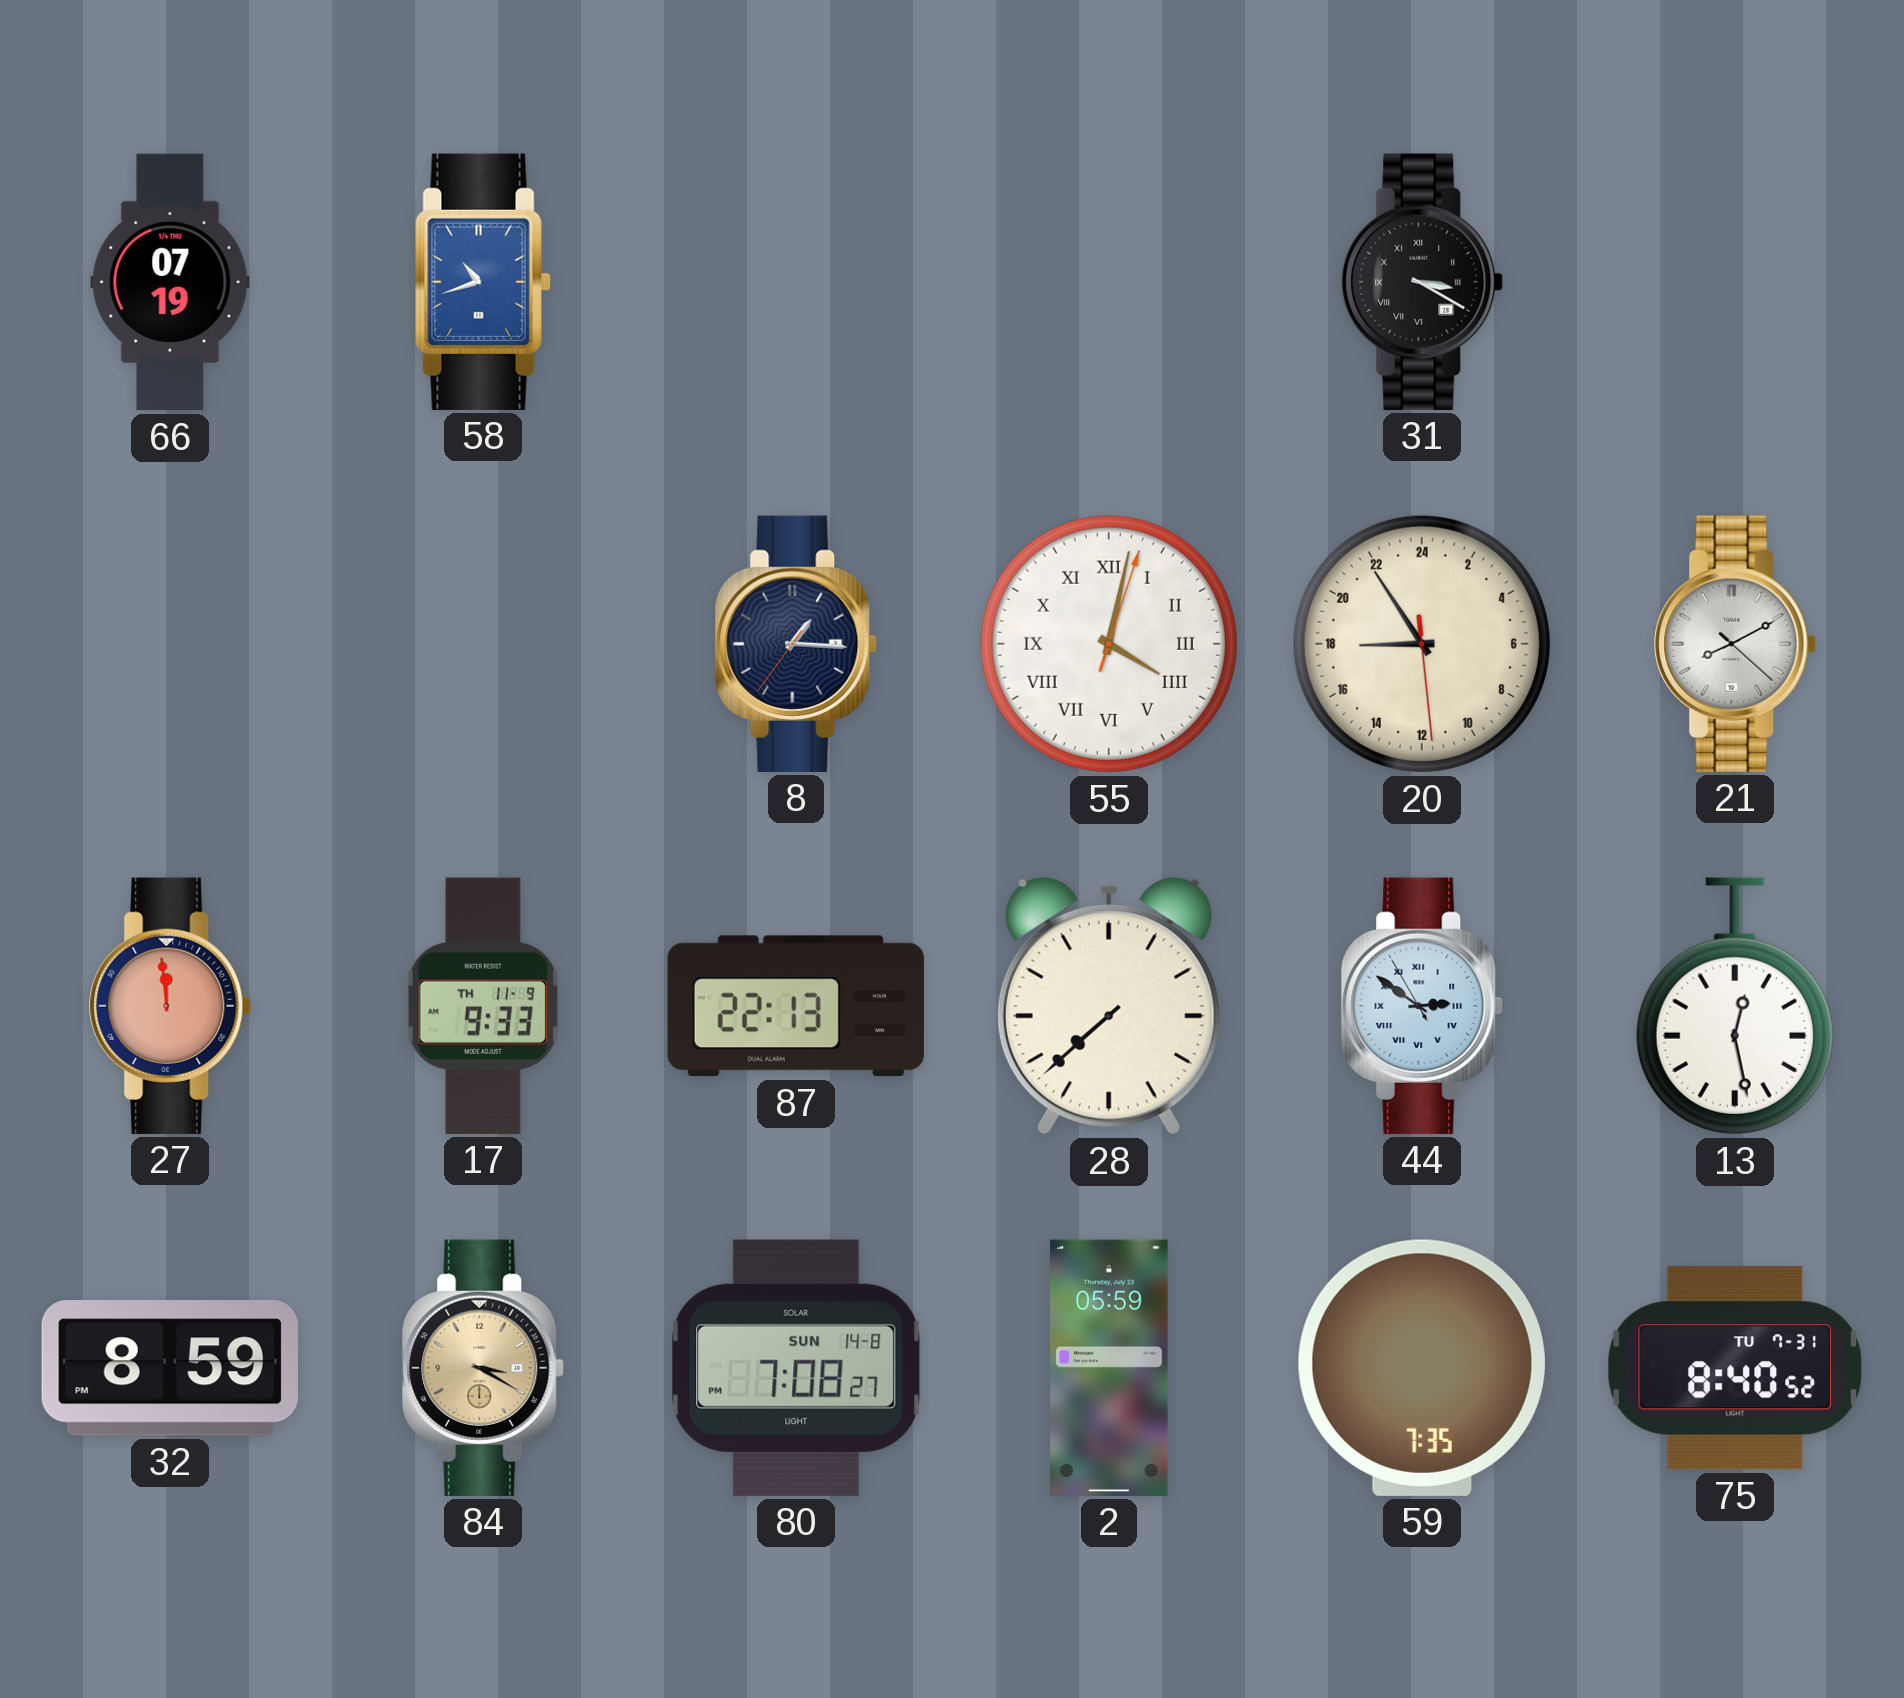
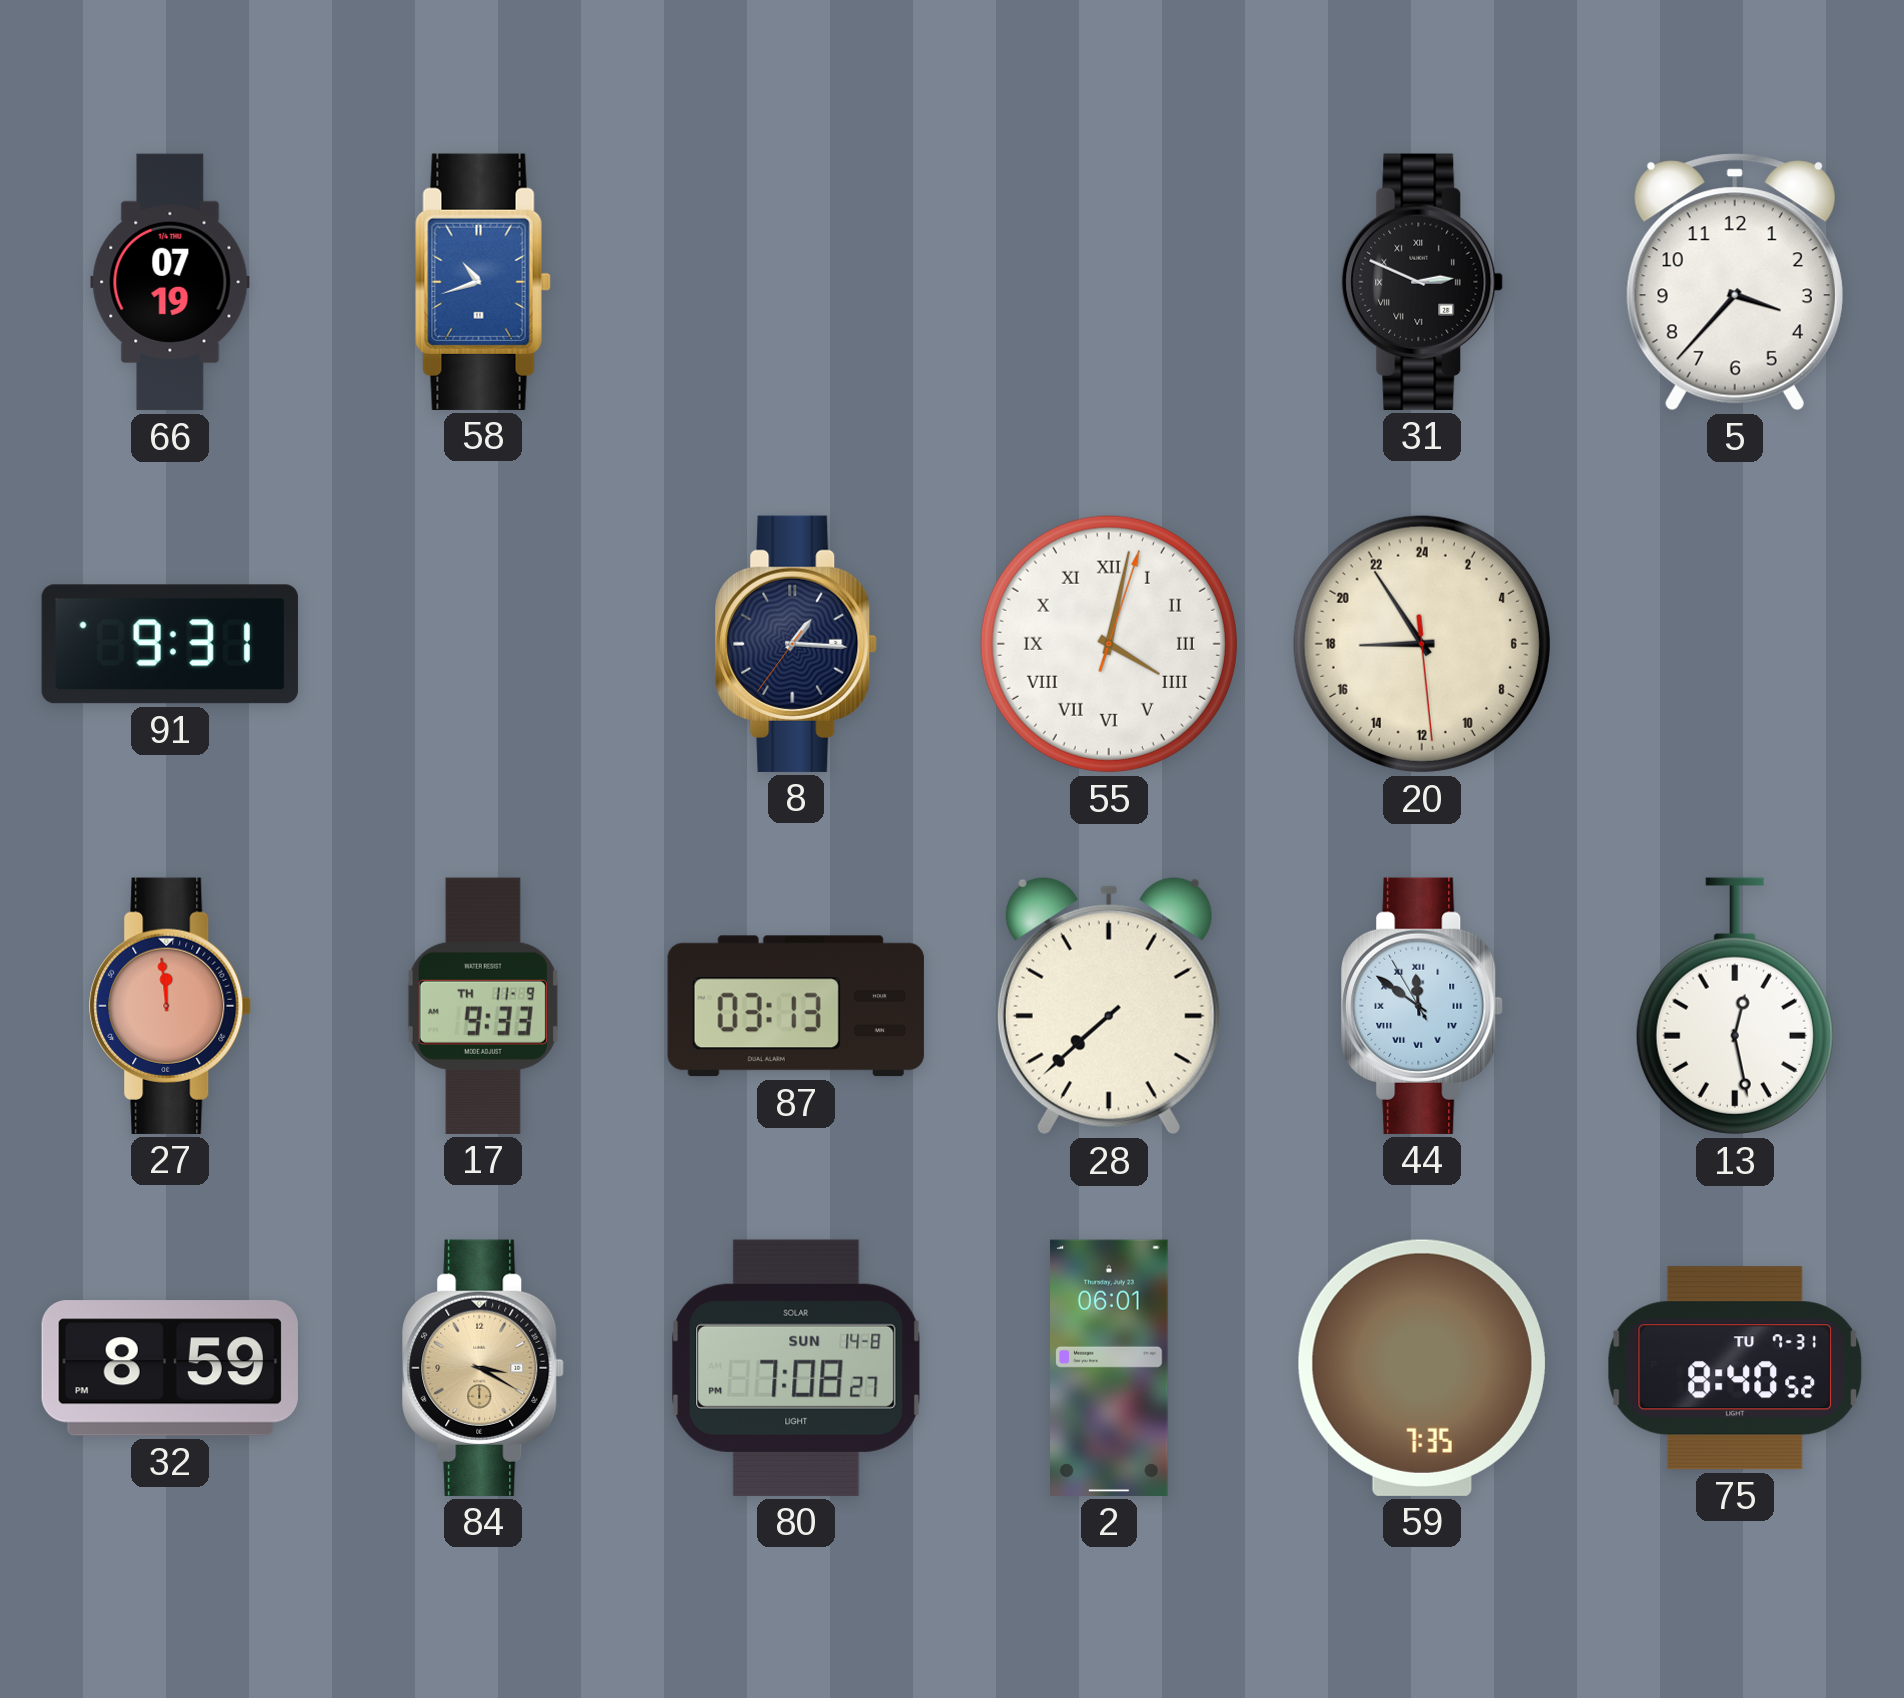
31: 3:20 -> 2:49
5: none -> 3:37
91: none -> 9:31
21: 8:10 -> none
87: 22:13 -> 03:13
44: 2:50 -> 11:50
2: 05:59 -> 06:01
